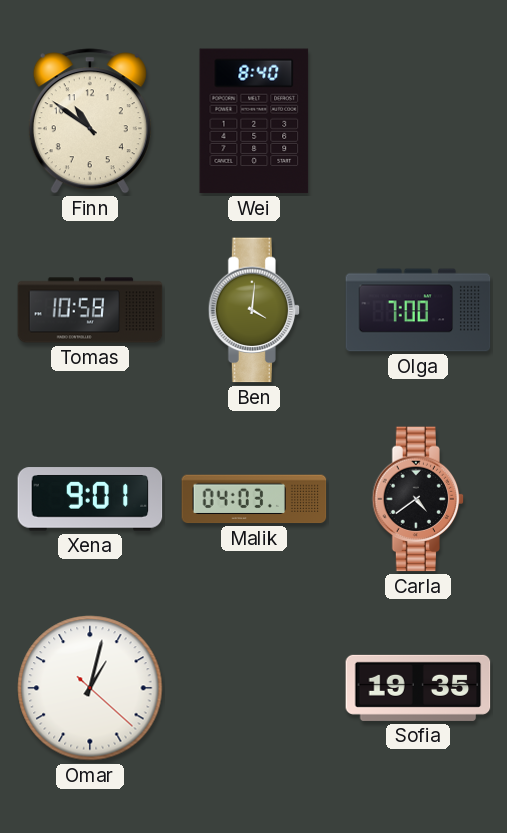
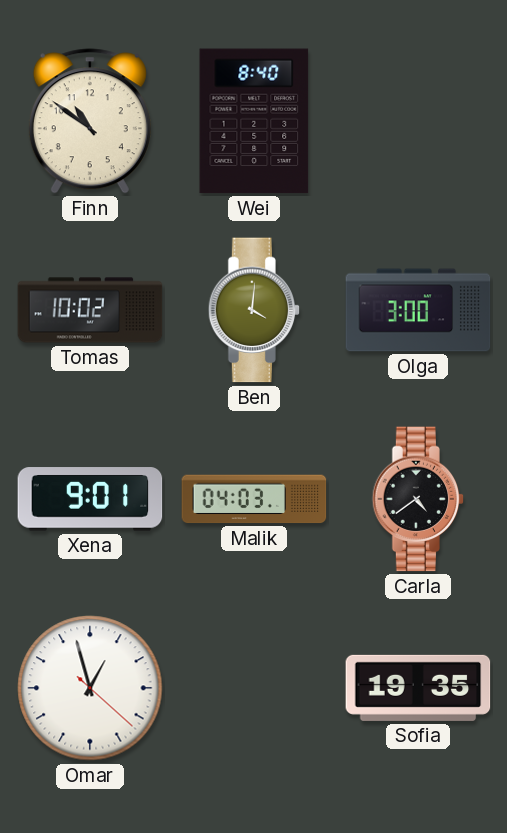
Tomas: 10:58 -> 10:02
Olga: 7:00 -> 3:00
Omar: 1:02 -> 12:57
